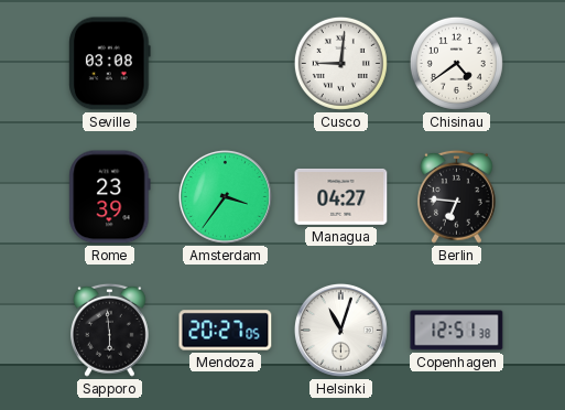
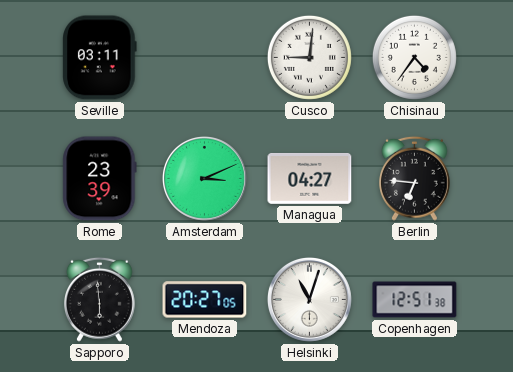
Seville: 03:08 -> 03:11
Chisinau: 4:39 -> 4:36
Amsterdam: 3:36 -> 3:11
